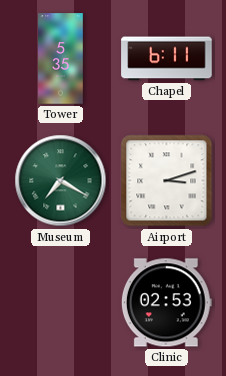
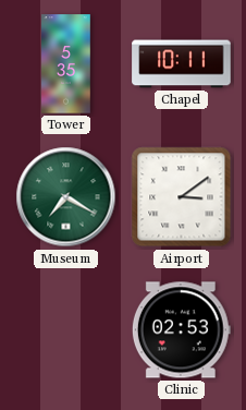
Chapel: 6:11 -> 10:11
Airport: 3:12 -> 3:09
